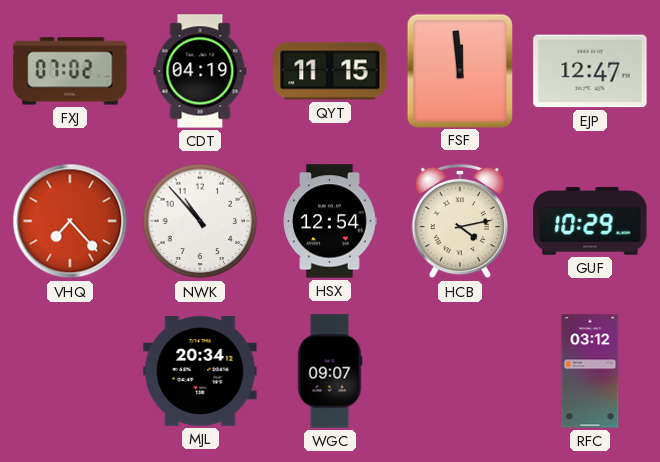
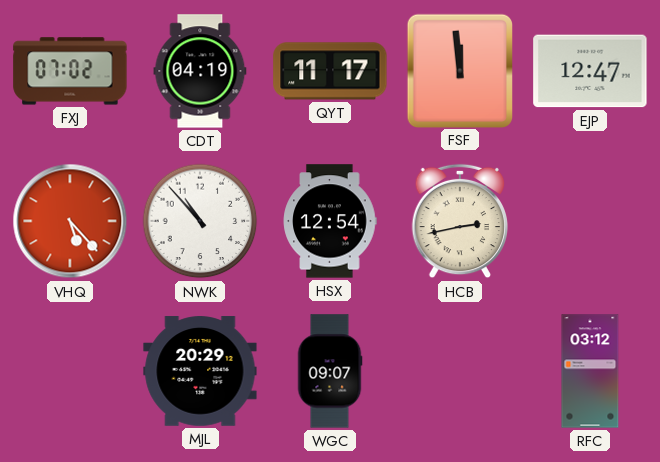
QYT: 11:15 -> 11:17
VHQ: 7:23 -> 5:23
HCB: 4:13 -> 2:43
GUF: 10:29 -> none
MJL: 20:34 -> 20:29
